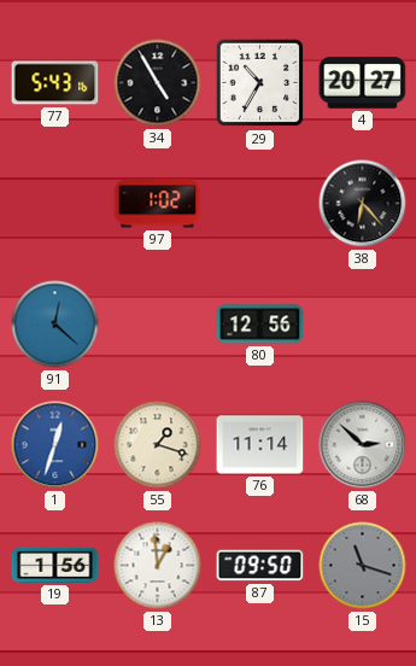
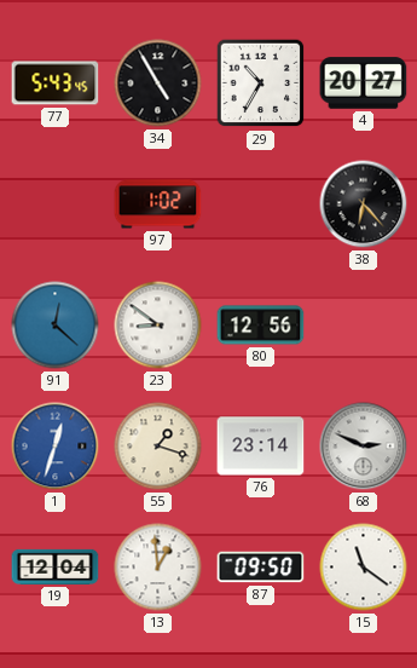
77: 5:43:16 -> 5:43:45
23: none -> 8:51
76: 11:14 -> 23:14
68: 2:52 -> 2:49
19: 1:56 -> 12:04
15: 11:18 -> 11:21
15 dial: grey -> white
